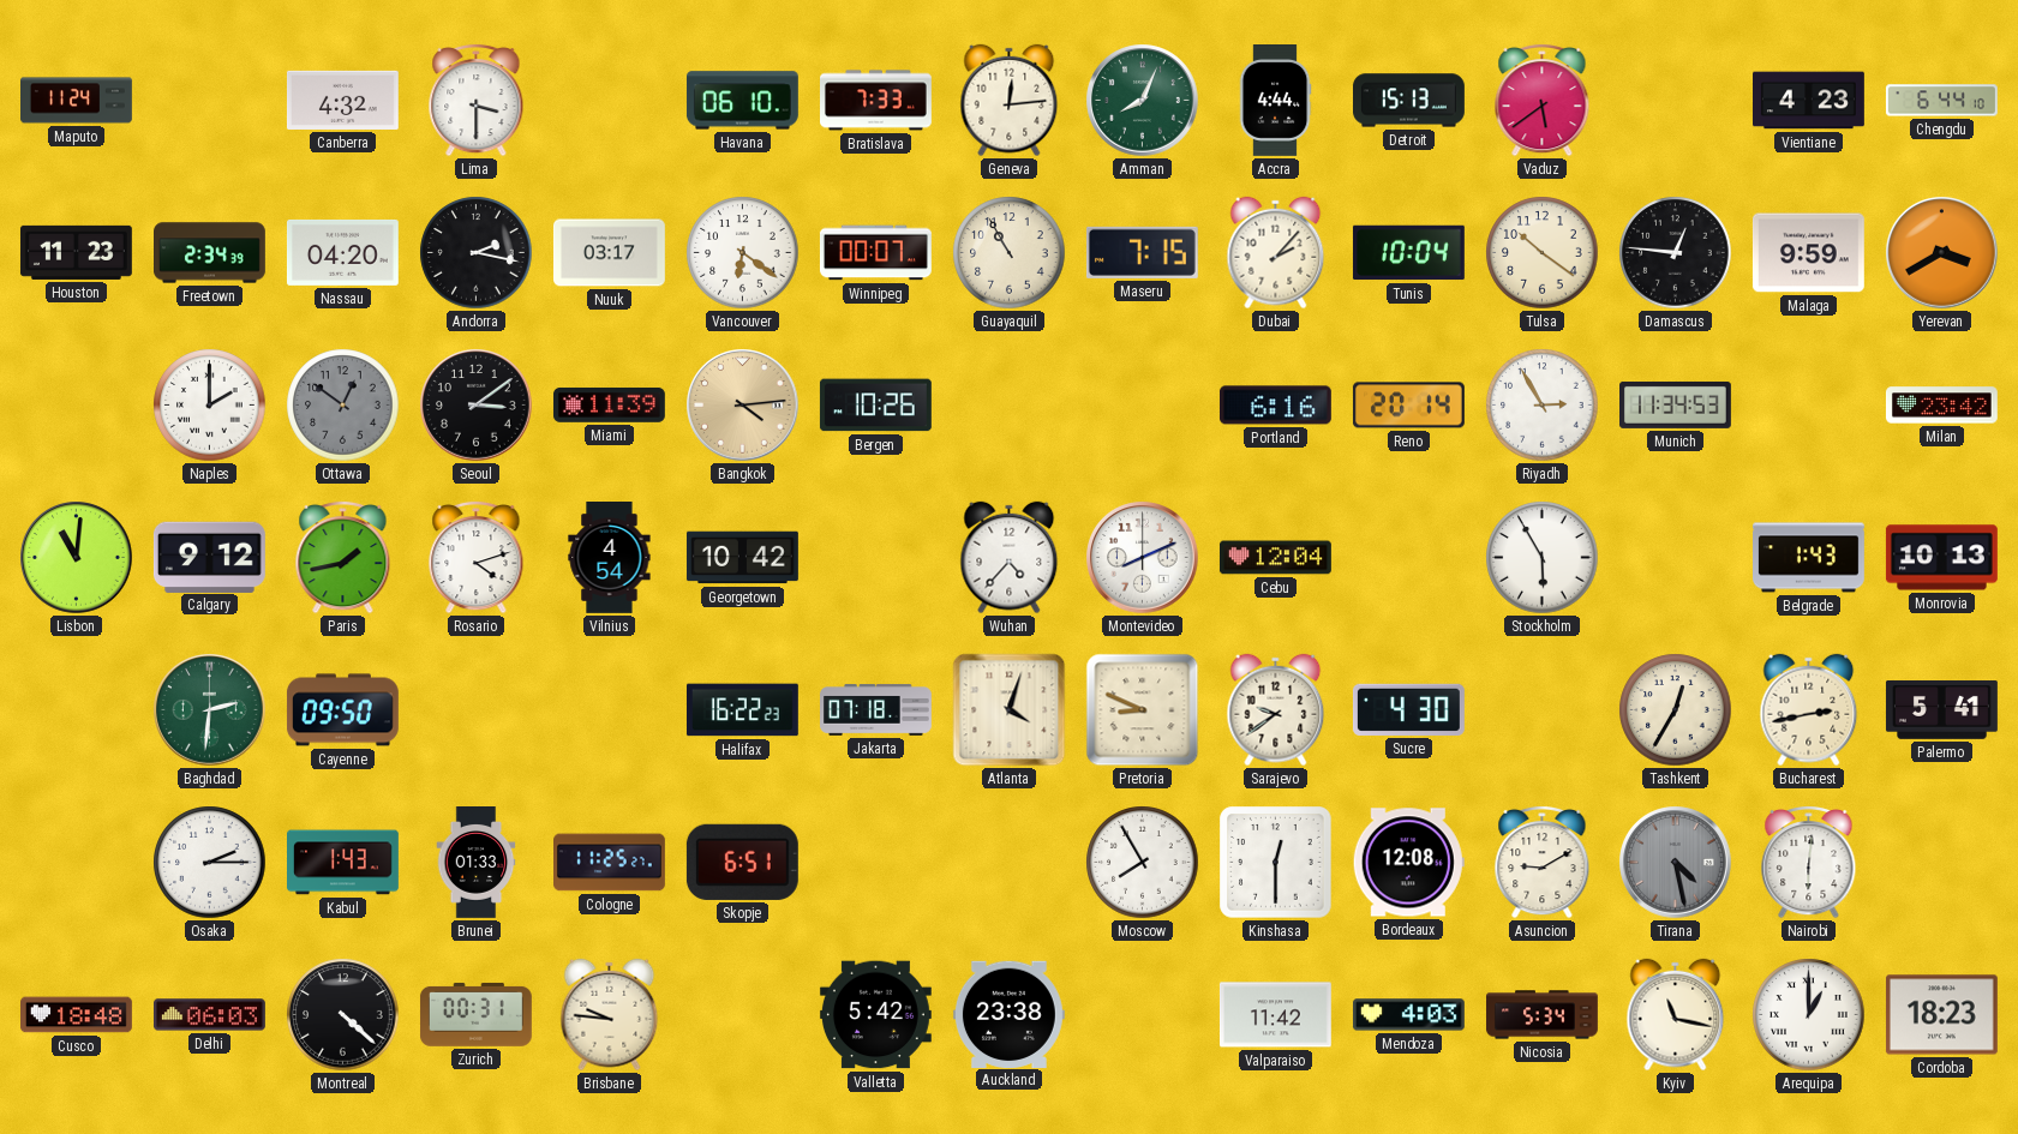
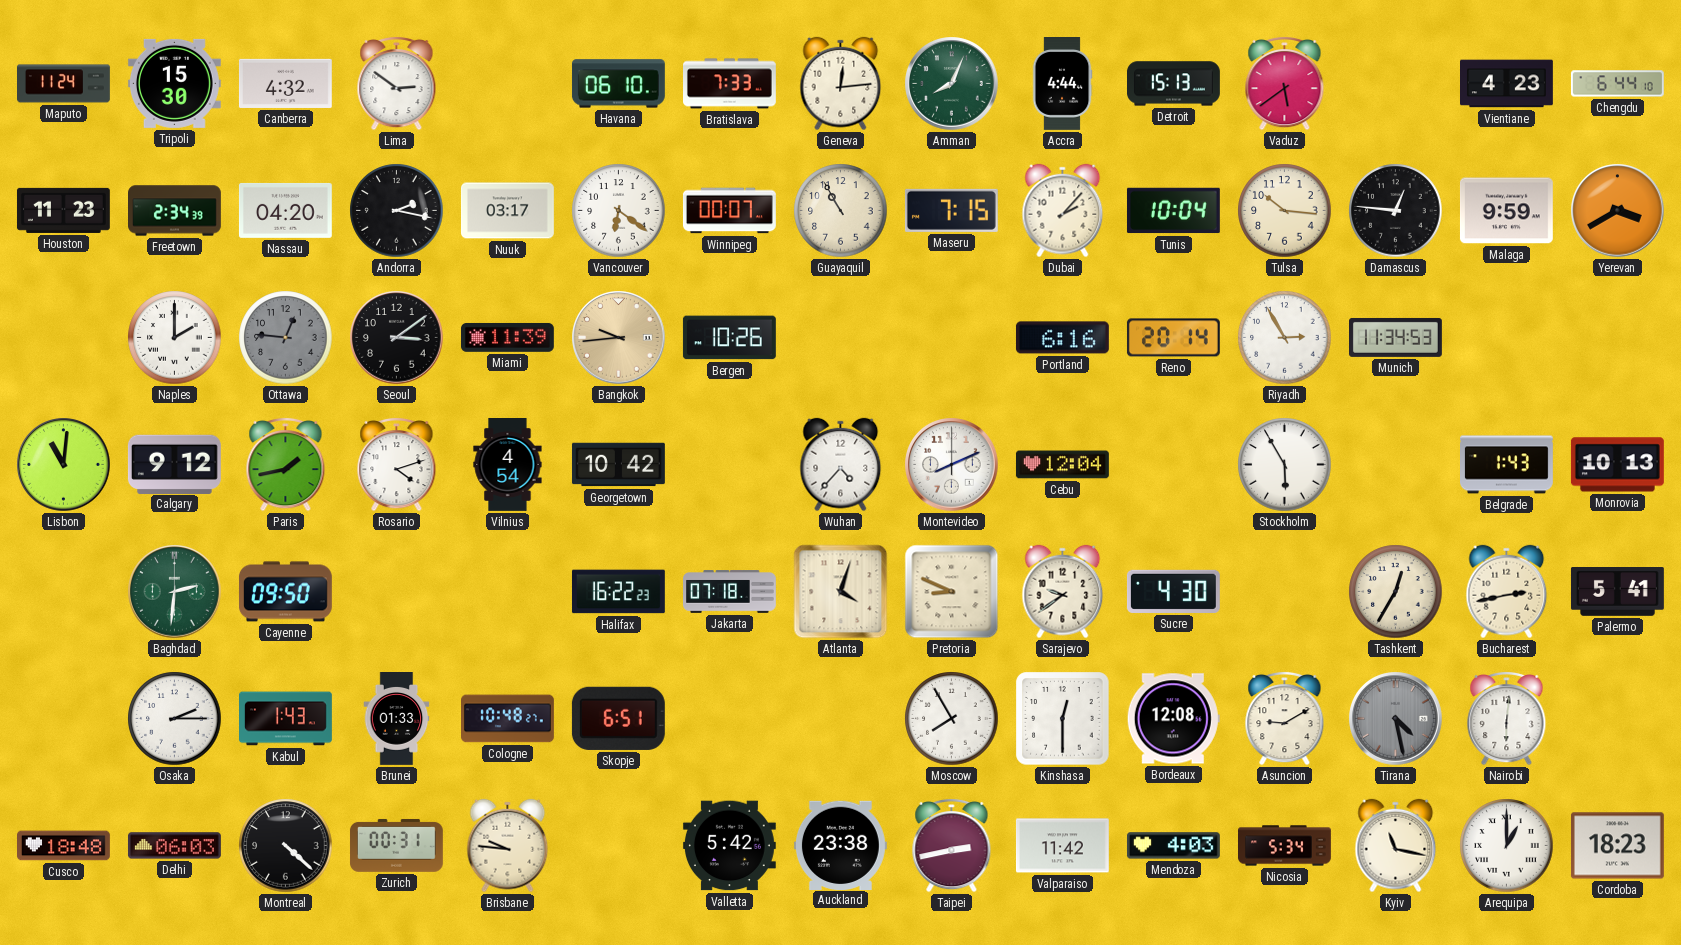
Tripoli: none -> 15:30
Lima: 3:30 -> 2:51
Tulsa: 10:21 -> 10:16
Ottawa: 12:51 -> 12:46
Bangkok: 4:14 -> 9:44
Milan: 23:42 -> none
Cologne: 11:25 -> 10:48
Taipei: none -> 2:43
